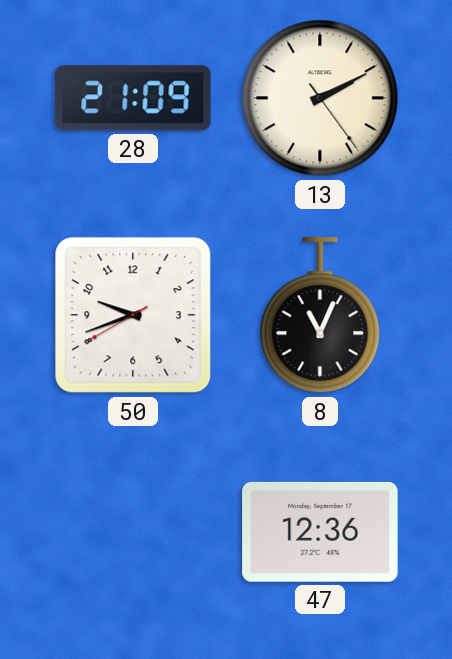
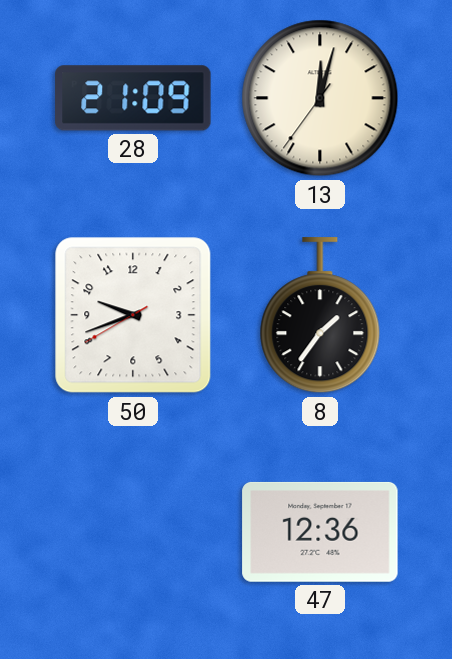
13: 2:10 -> 12:02
8: 11:04 -> 1:36
